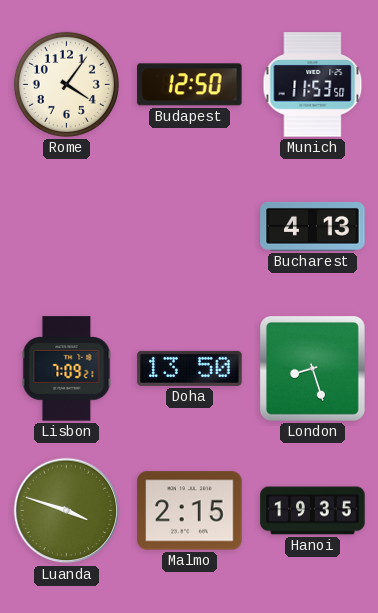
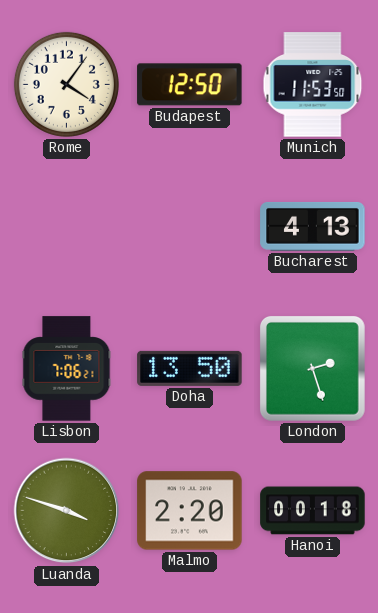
Lisbon: 7:09 -> 7:06
London: 8:27 -> 2:27
Malmo: 2:15 -> 2:20
Hanoi: 19:35 -> 00:18
